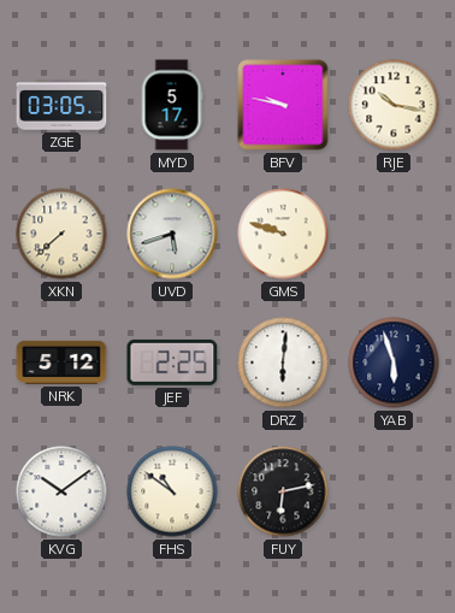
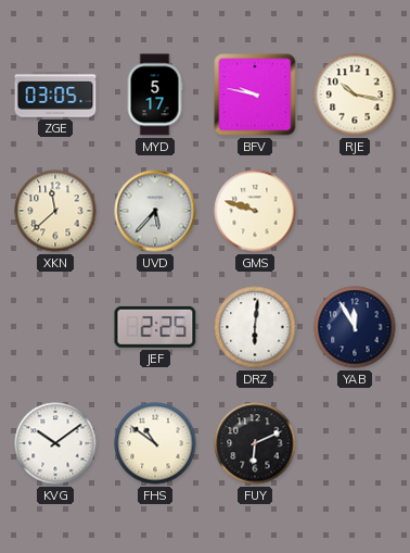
XKN: 7:38 -> 11:38
UVD: 5:42 -> 5:37
NRK: 5:12 -> none
YAB: 5:57 -> 11:55
FUY: 6:13 -> 6:11
